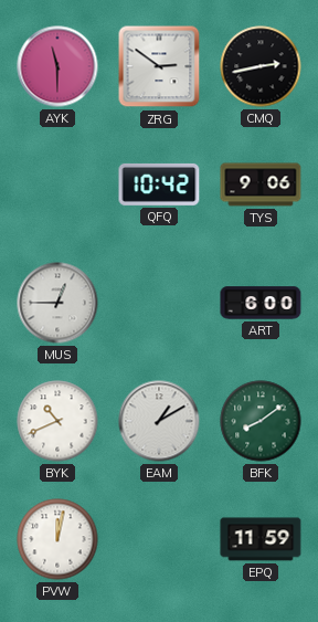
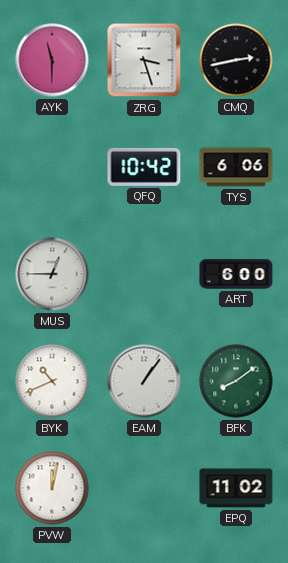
ZRG: 2:51 -> 3:27
TYS: 9:06 -> 6:06
EAM: 1:10 -> 1:06
EPQ: 11:59 -> 11:02
